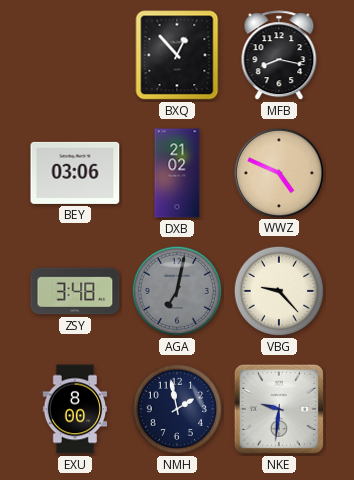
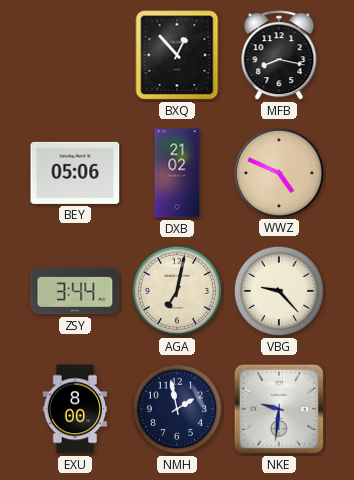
BEY: 03:06 -> 05:06
ZSY: 3:48 -> 3:44
AGA dial: grey -> cream
